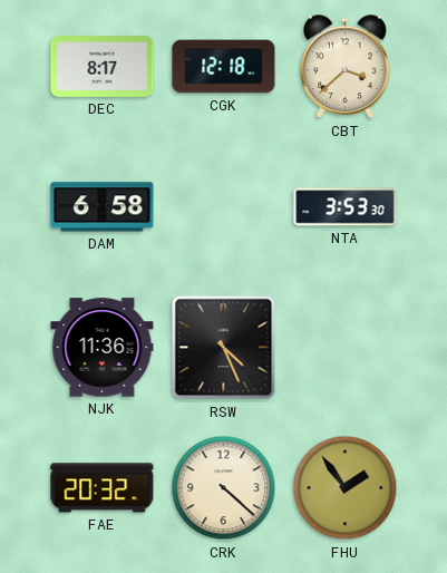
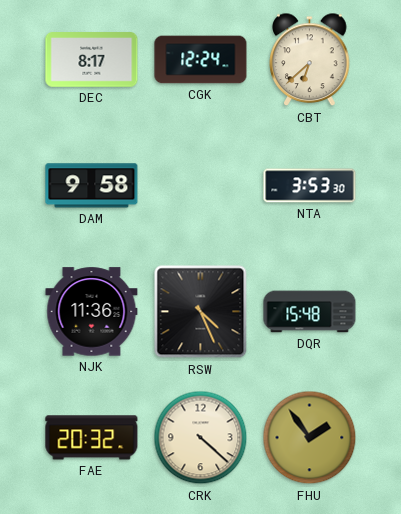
CGK: 12:18 -> 12:24
CBT: 3:38 -> 6:38
DAM: 6:58 -> 9:58
DQR: none -> 15:48
